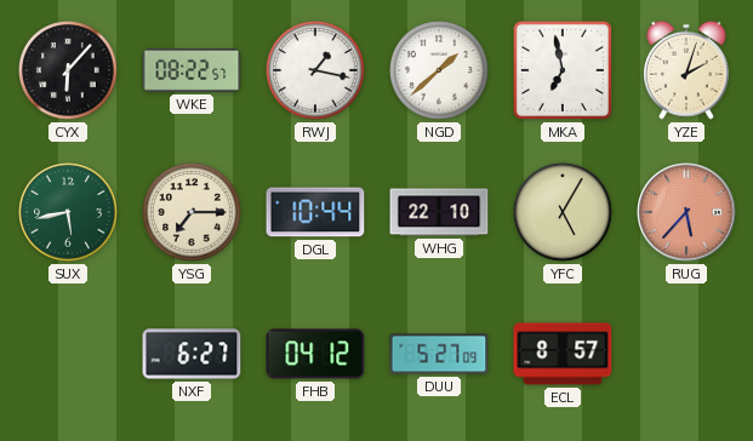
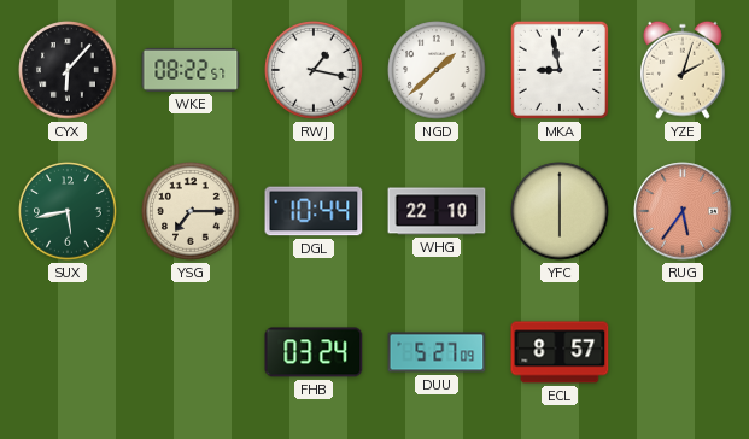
MKA: 6:58 -> 8:58
YFC: 5:05 -> 6:00
RUG: 5:37 -> 5:36
NXF: 6:27 -> none
FHB: 04:12 -> 03:24
